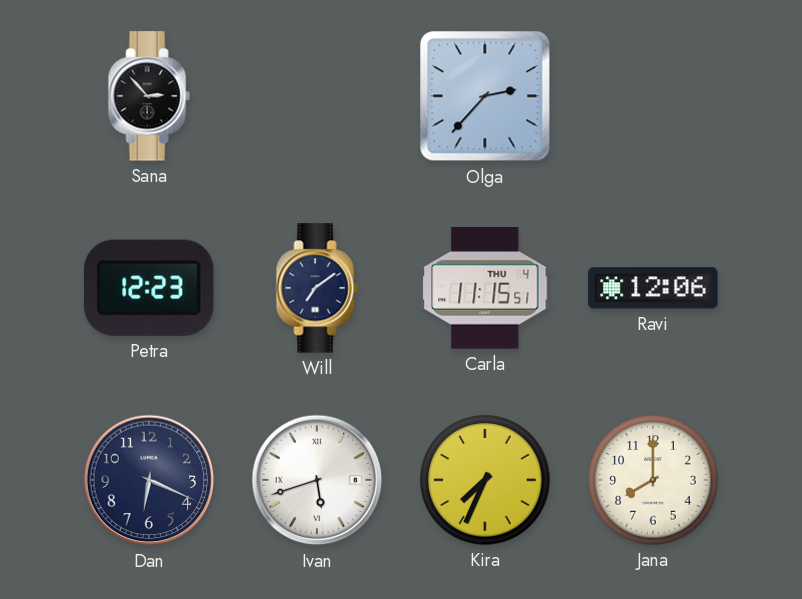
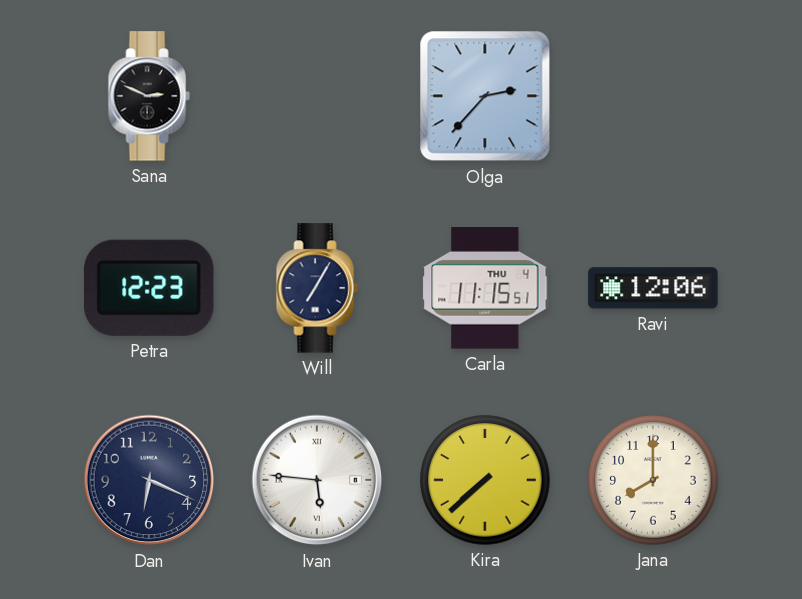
Sana: 2:53 -> 2:49
Will: 7:09 -> 7:05
Ivan: 5:42 -> 5:46
Kira: 7:34 -> 7:38
